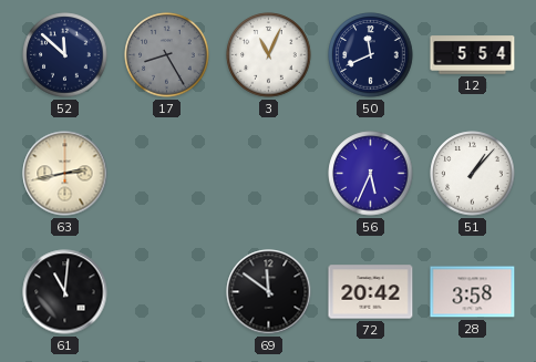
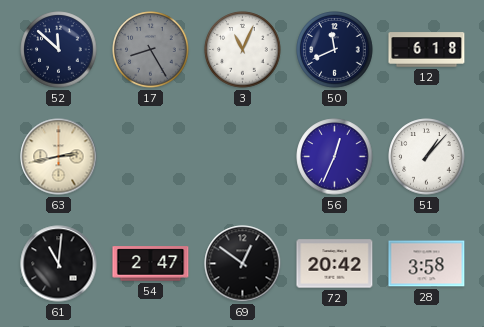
12: 5:54 -> 6:18
56: 5:34 -> 12:34
54: none -> 2:47
69: 11:51 -> 12:51
